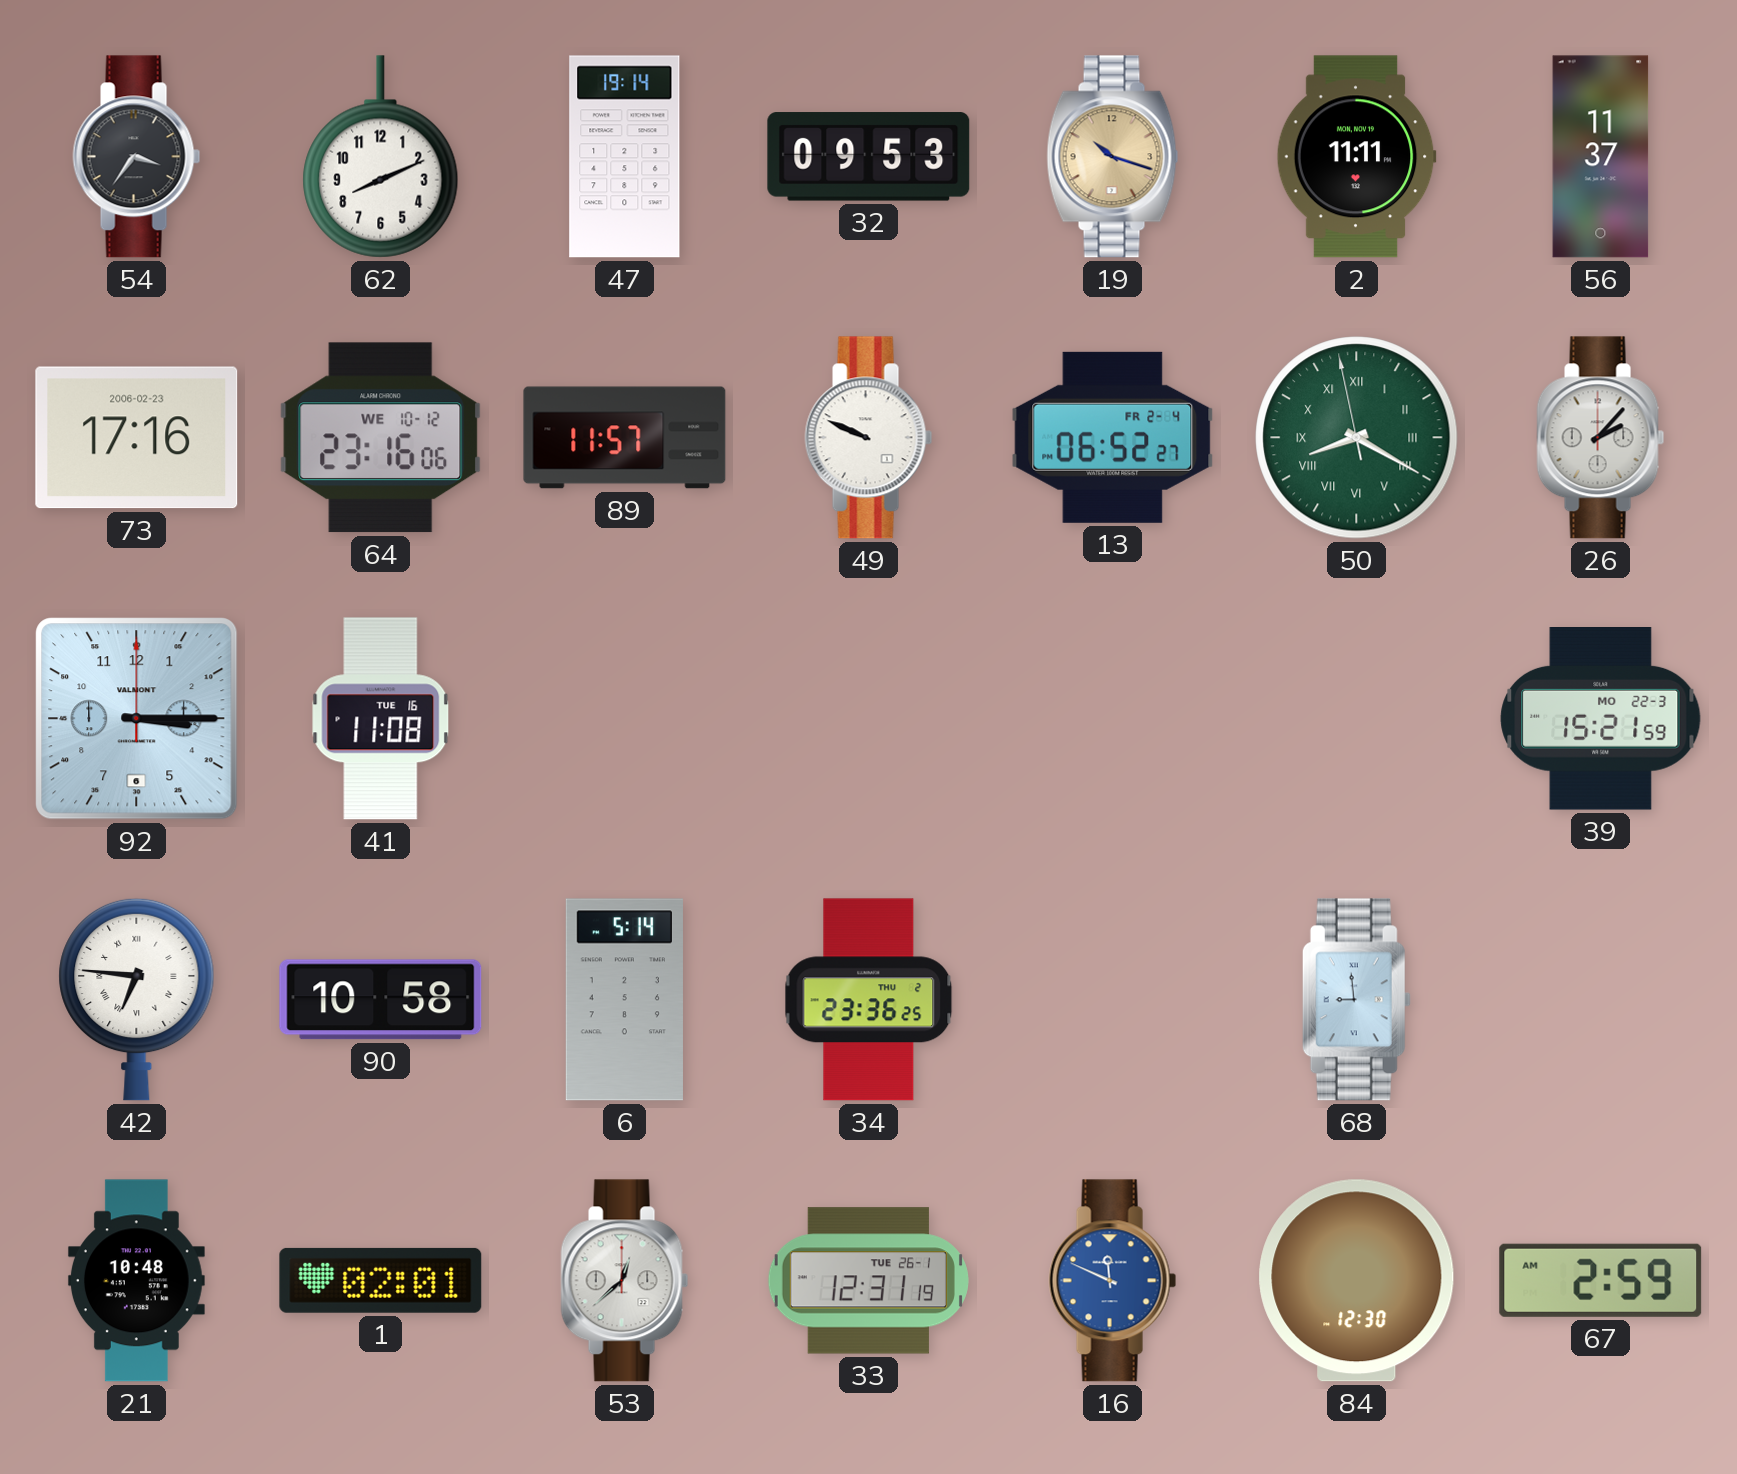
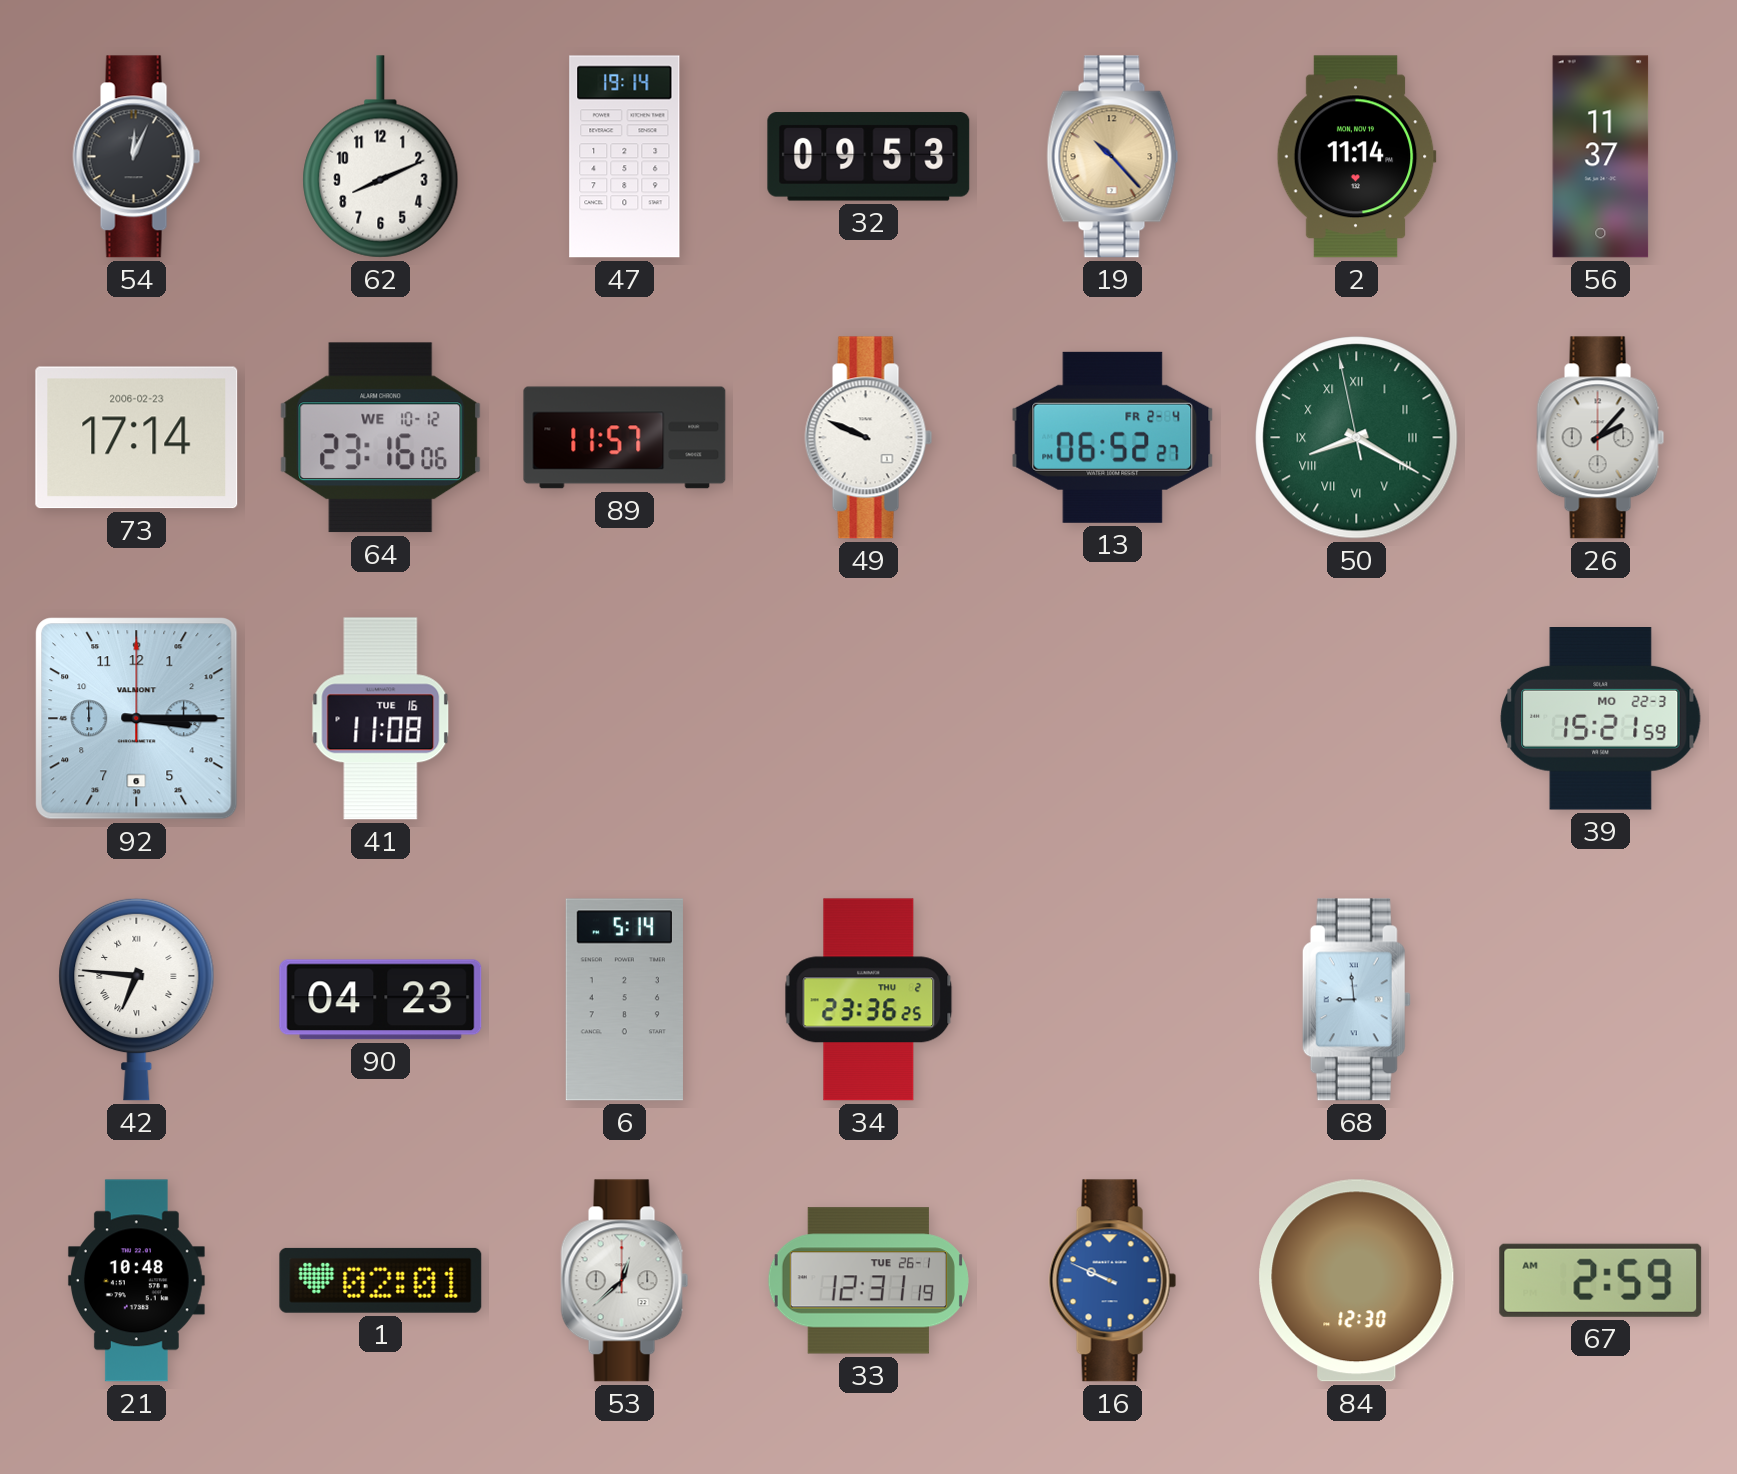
54: 3:36 -> 12:04
19: 10:18 -> 10:23
2: 11:11 -> 11:14
73: 17:16 -> 17:14
90: 10:58 -> 04:23
16: 11:49 -> 9:49
